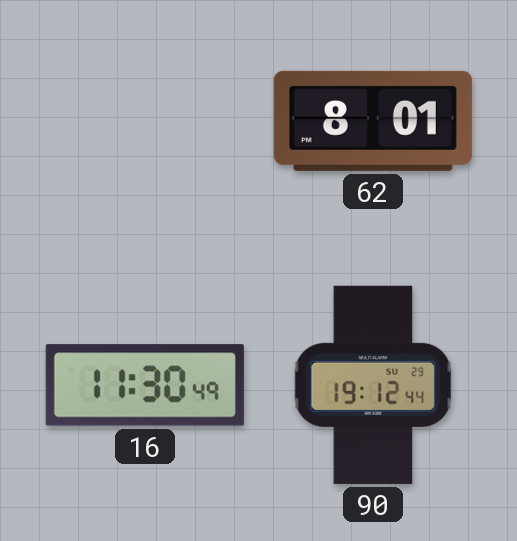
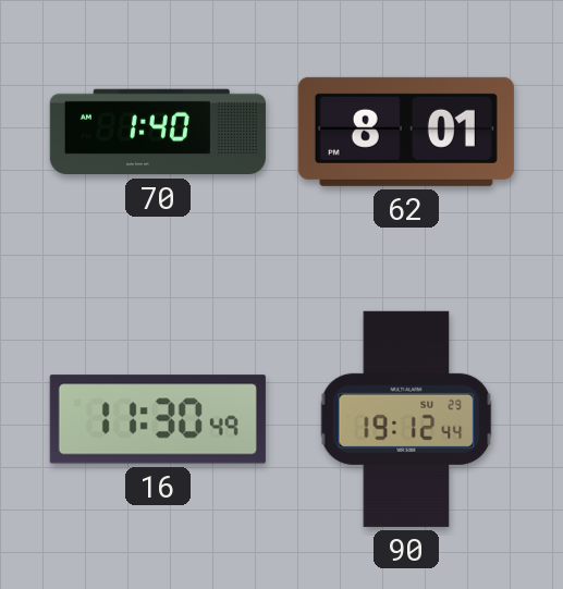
70: none -> 1:40
